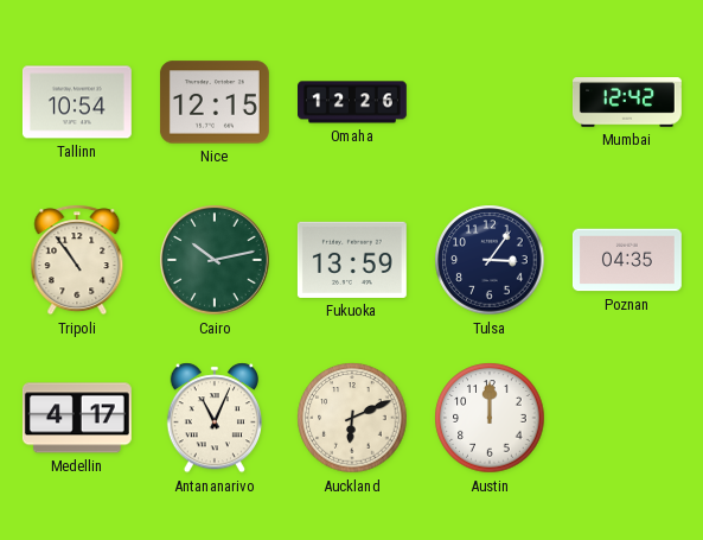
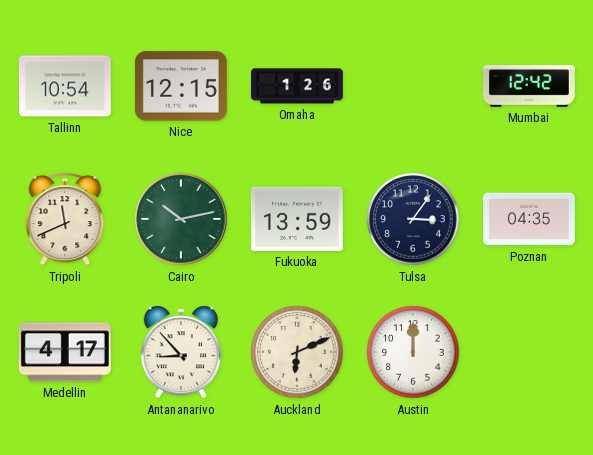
Omaha: 12:26 -> 1:26
Tripoli: 10:54 -> 11:41
Antananarivo: 11:04 -> 8:53
